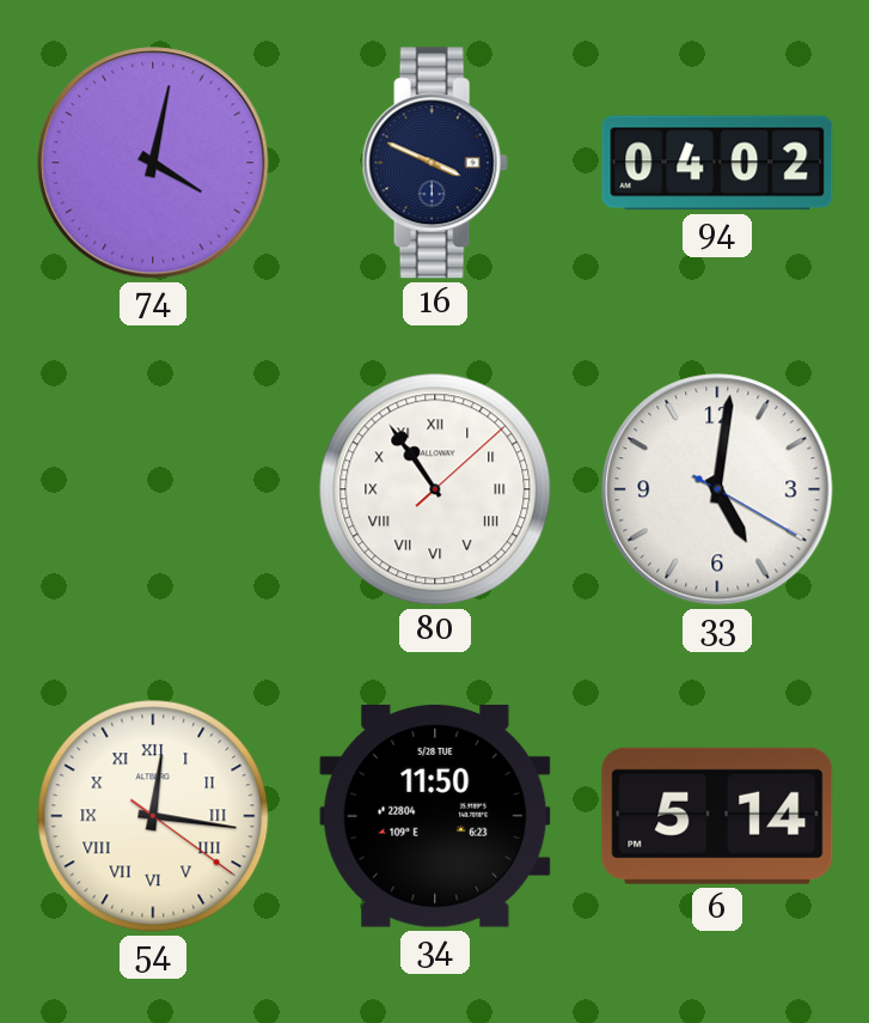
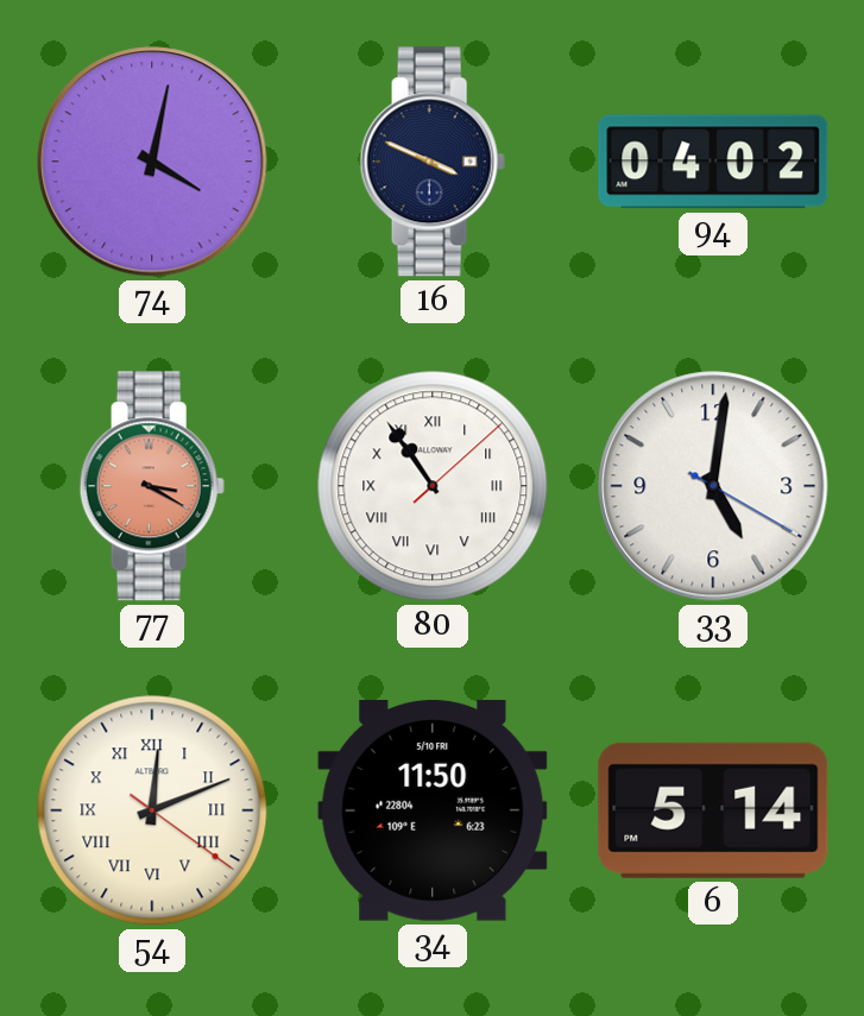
77: none -> 3:20
54: 12:16 -> 12:11
34 date: 5/28 TUE -> 5/10 FRI
